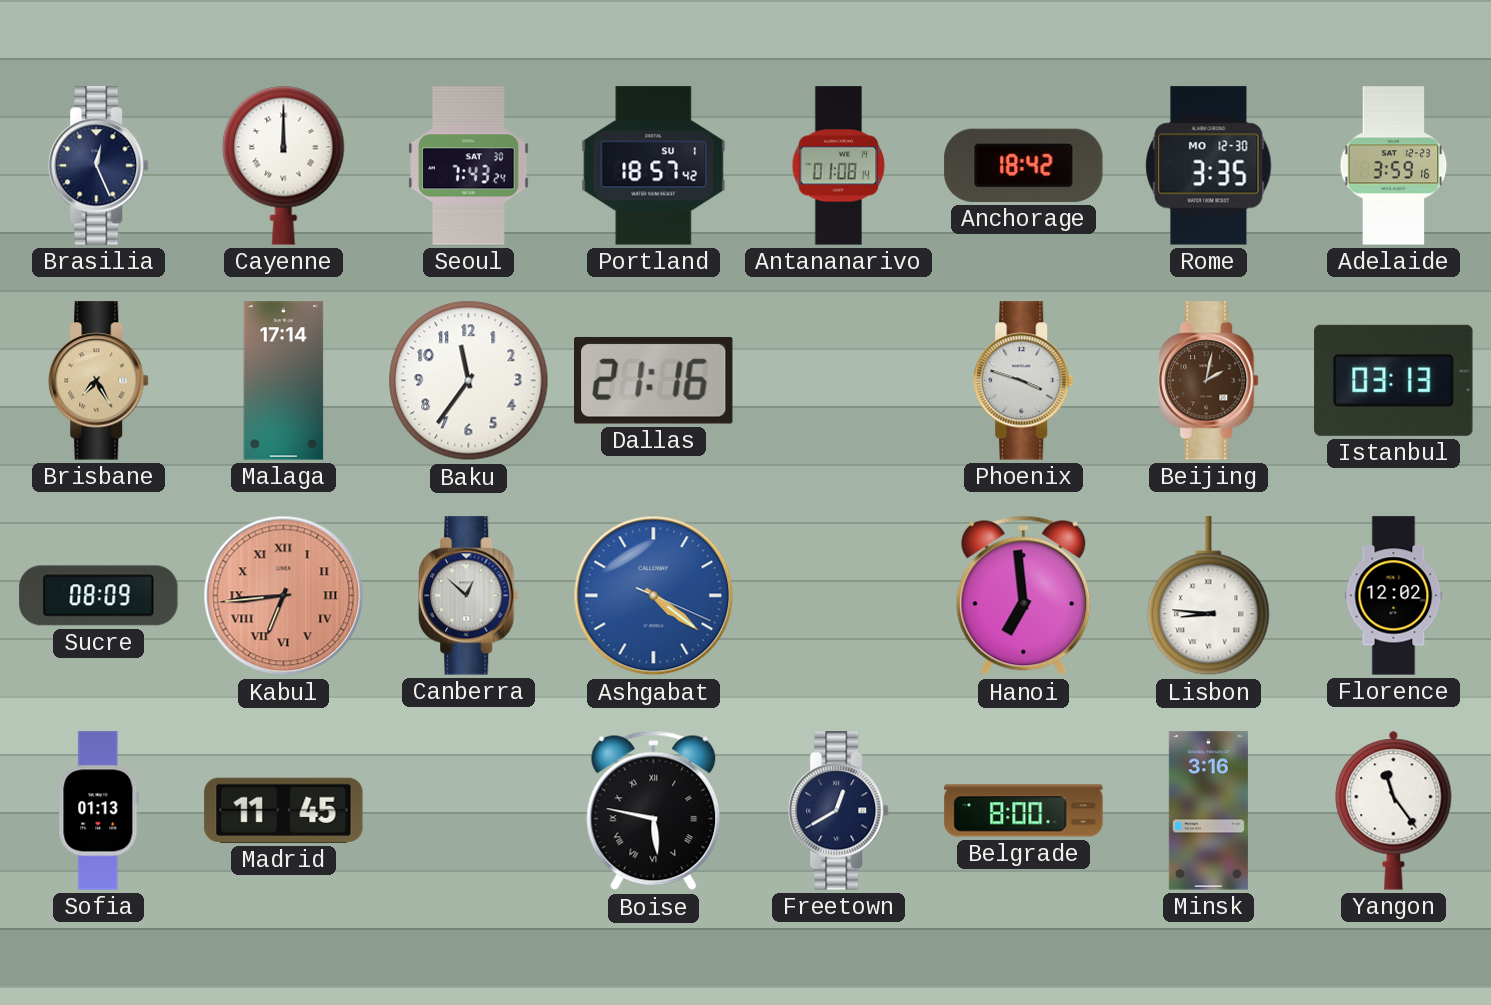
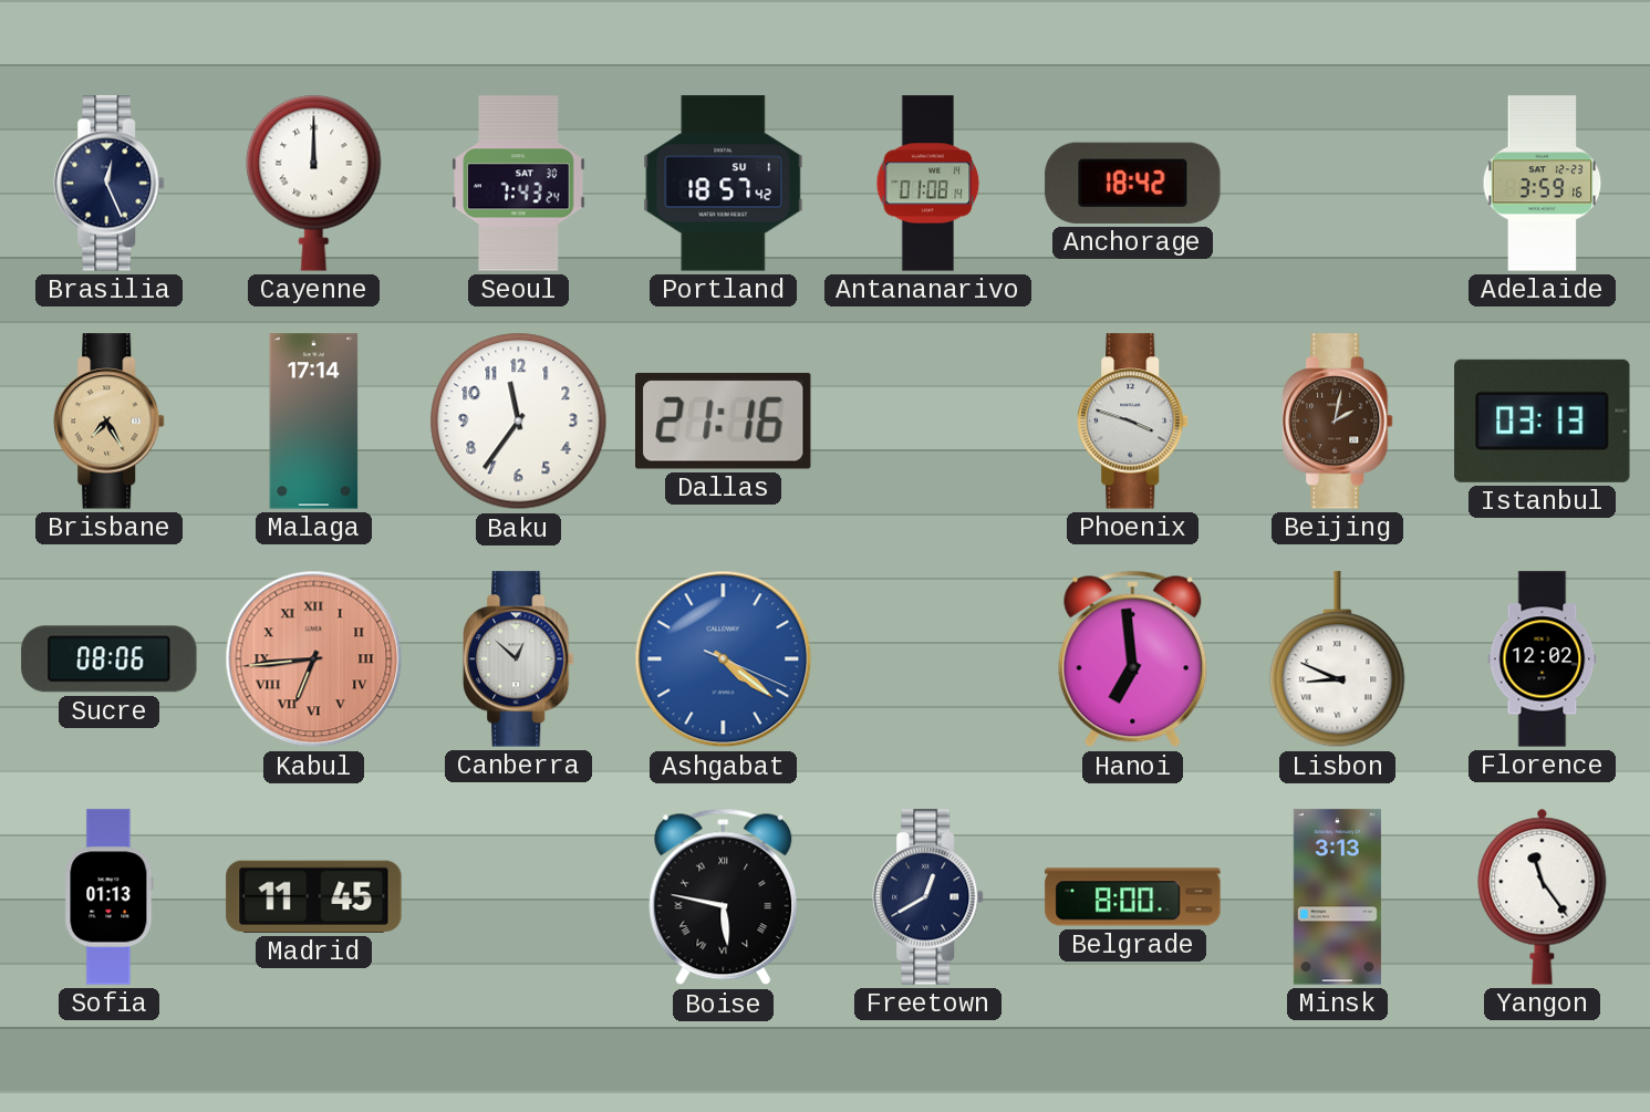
Rome: 3:35 -> none
Sucre: 08:09 -> 08:06
Lisbon: 8:46 -> 8:49
Minsk: 3:16 -> 3:13
